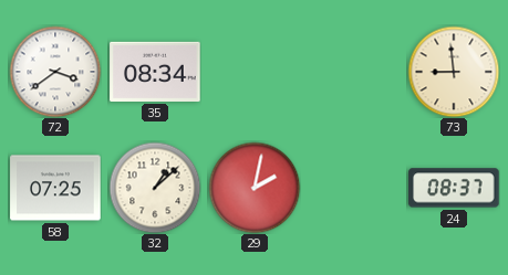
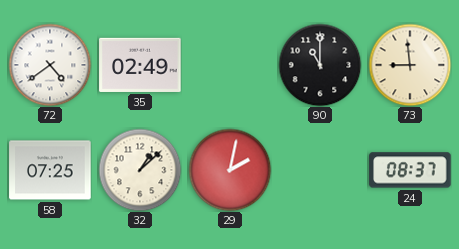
72: 3:39 -> 4:39
35: 08:34 -> 02:49
90: none -> 11:00
